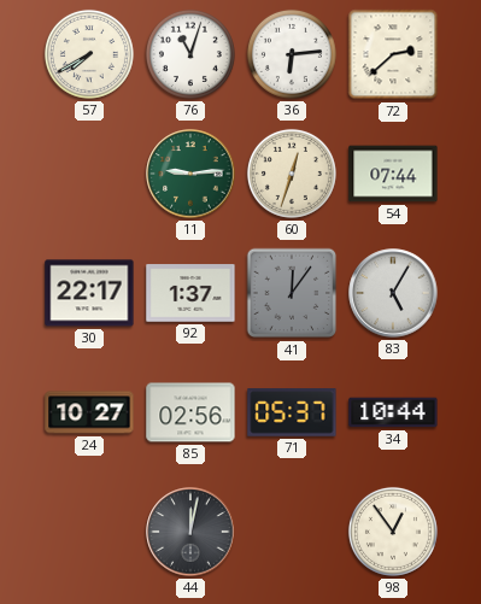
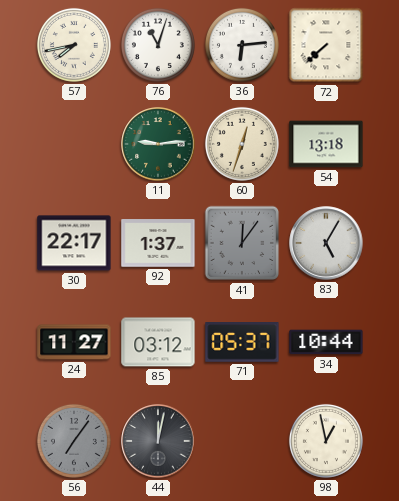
57: 7:40 -> 7:43
72: 2:38 -> 7:38
54: 07:44 -> 13:18
24: 10:27 -> 11:27
85: 02:56 -> 03:12
56: none -> 7:06
98: 12:54 -> 12:58
